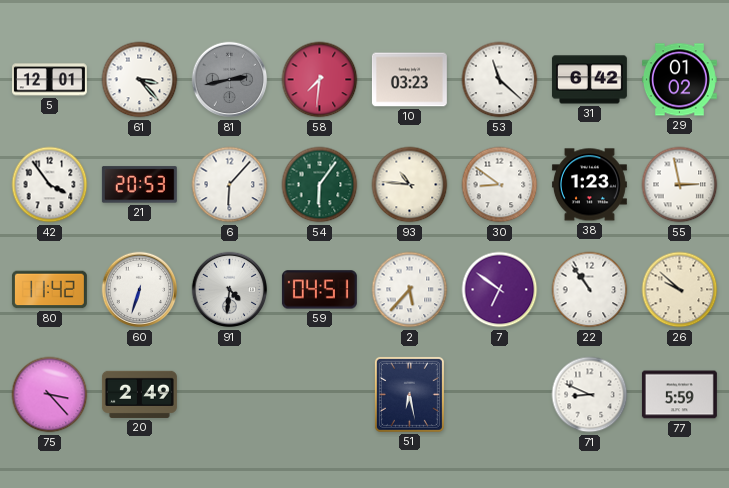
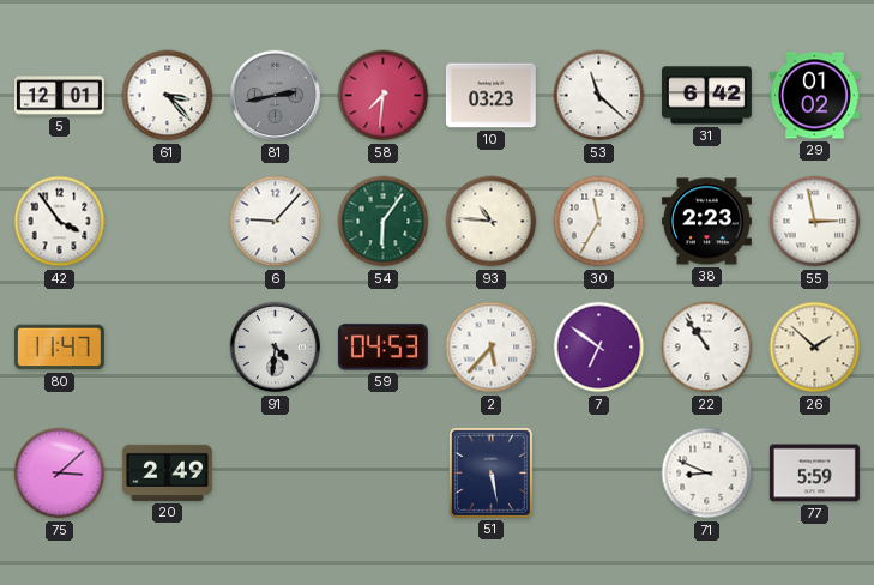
21: 20:53 -> none
6: 6:07 -> 9:07
30: 8:51 -> 11:35
38: 1:23 -> 2:23
80: 11:42 -> 11:47
60: 6:33 -> none
59: 04:51 -> 04:53
26: 9:52 -> 1:52
75: 3:23 -> 3:08
51: 6:28 -> 5:28
